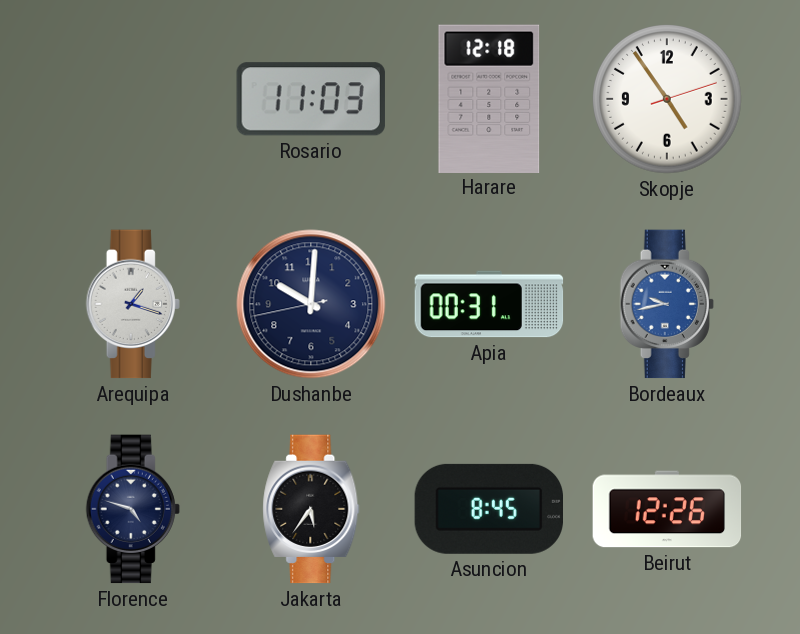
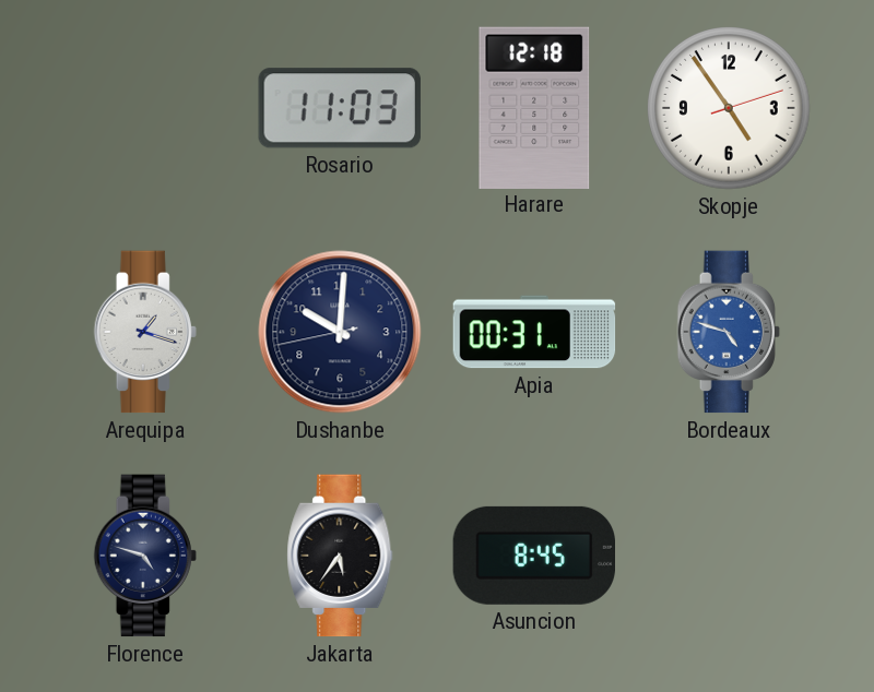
Bordeaux: 9:43 -> 4:48
Beirut: 12:26 -> none
